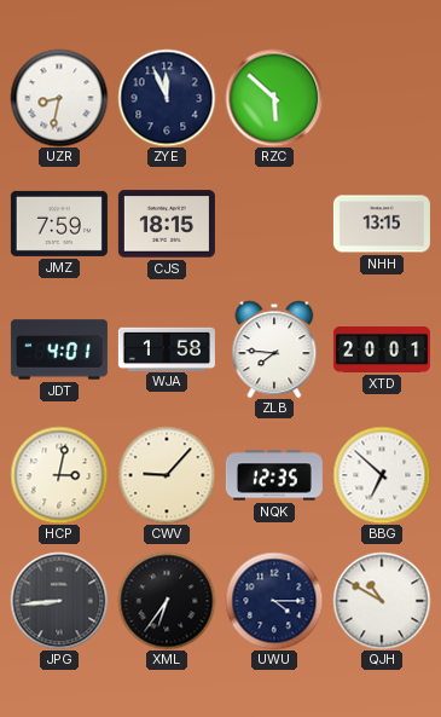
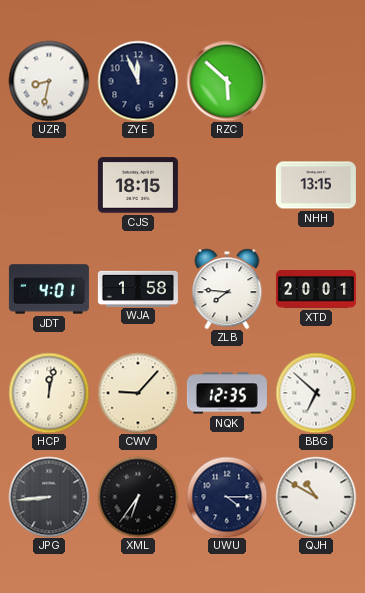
JMZ: 7:59 -> none
HCP: 3:02 -> 12:02
